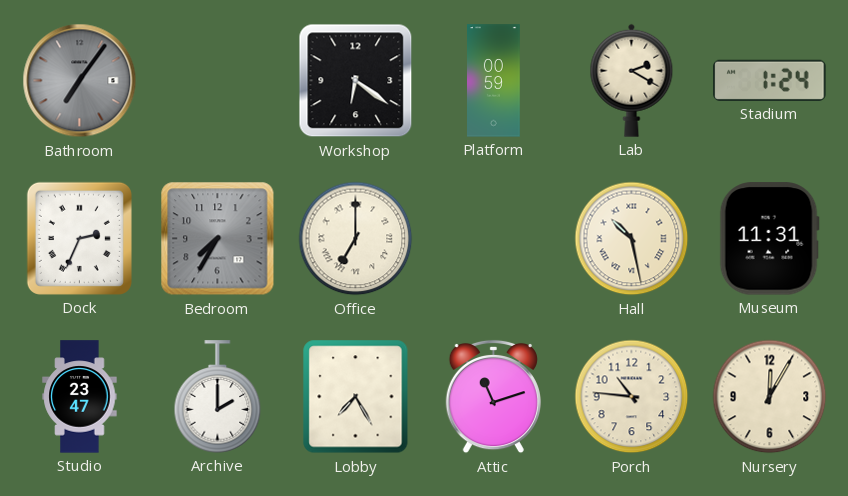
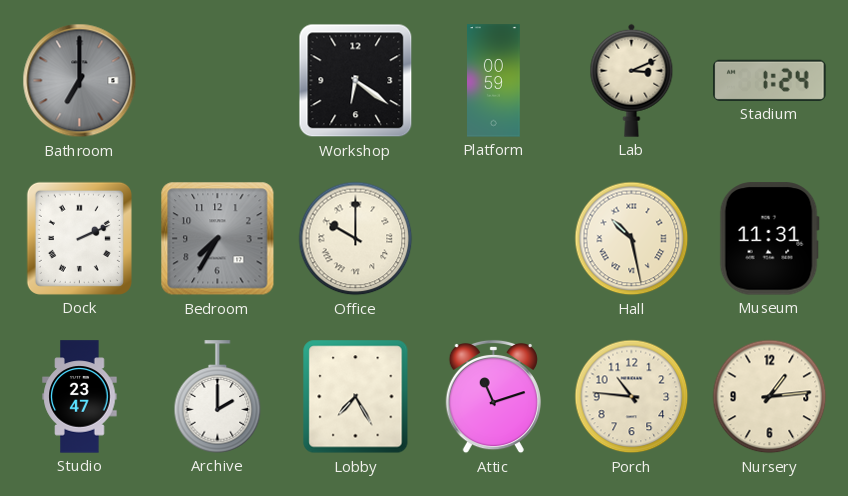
Bathroom: 7:06 -> 7:00
Lab: 2:20 -> 3:11
Dock: 2:34 -> 2:11
Office: 7:00 -> 10:00
Nursery: 12:05 -> 1:14
